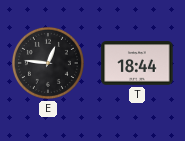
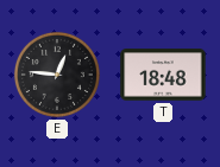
T: 18:44 -> 18:48
